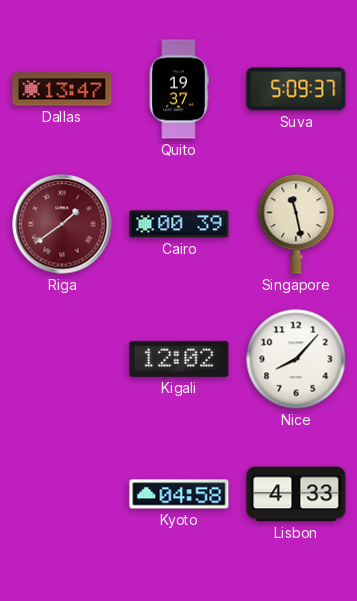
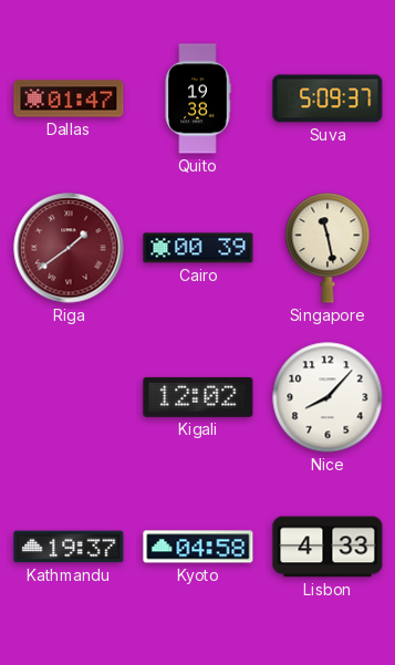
Dallas: 13:47 -> 01:47
Quito: 19:37 -> 19:38
Kathmandu: none -> 19:37
